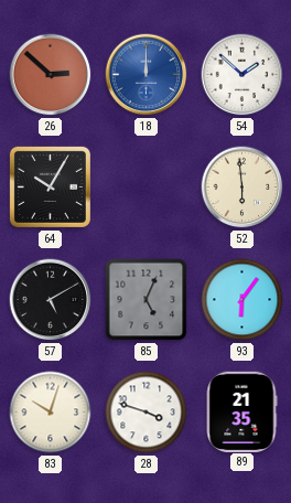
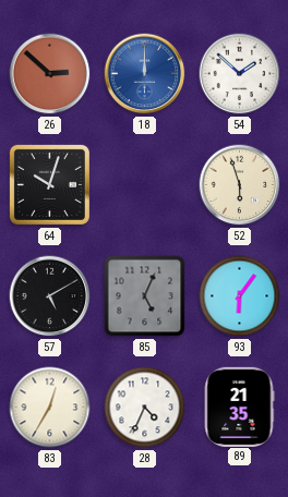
64: 10:05 -> 10:03
52: 5:59 -> 5:57
83: 10:03 -> 12:35
28: 3:48 -> 4:34
